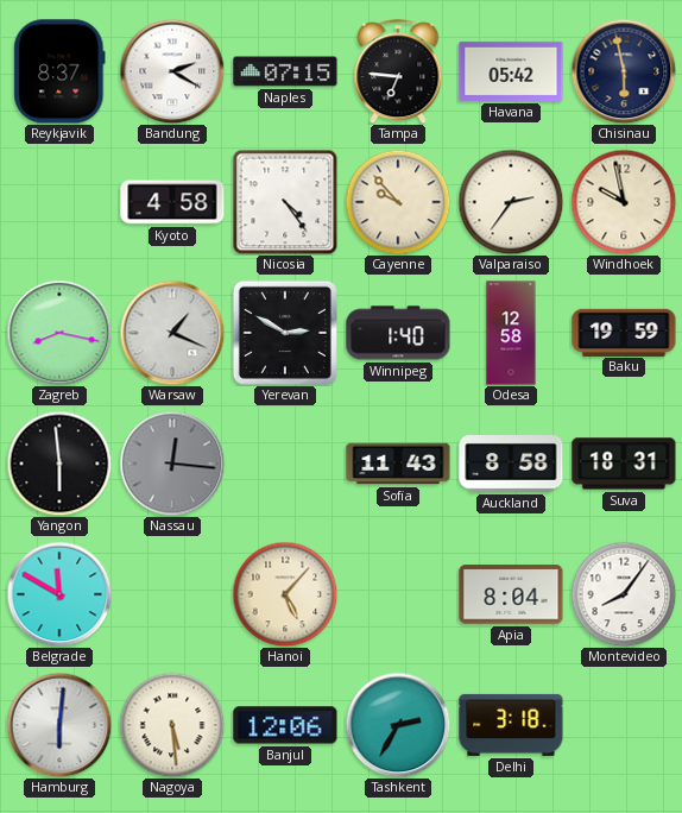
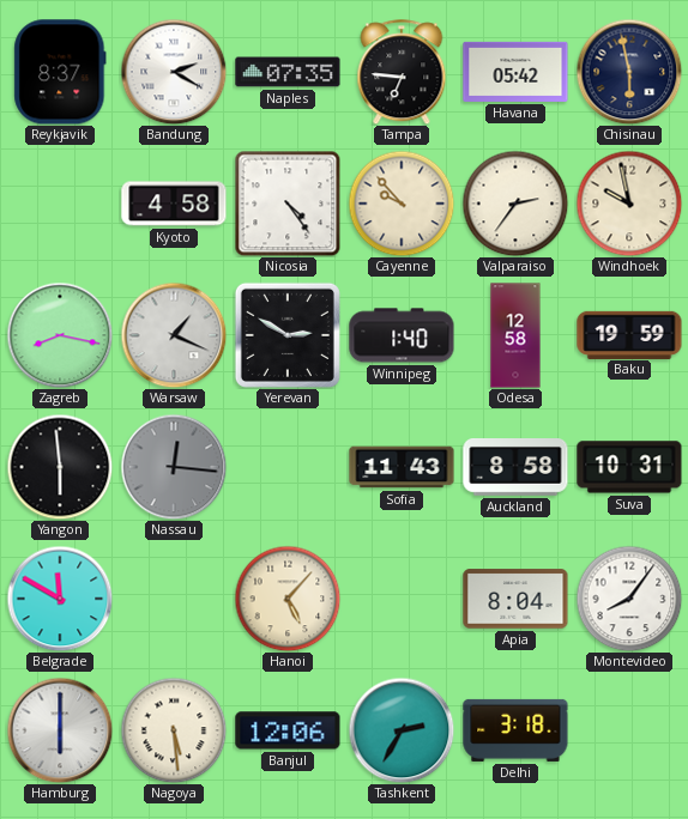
Naples: 07:15 -> 07:35
Suva: 18:31 -> 10:31
Hamburg: 6:01 -> 6:00
